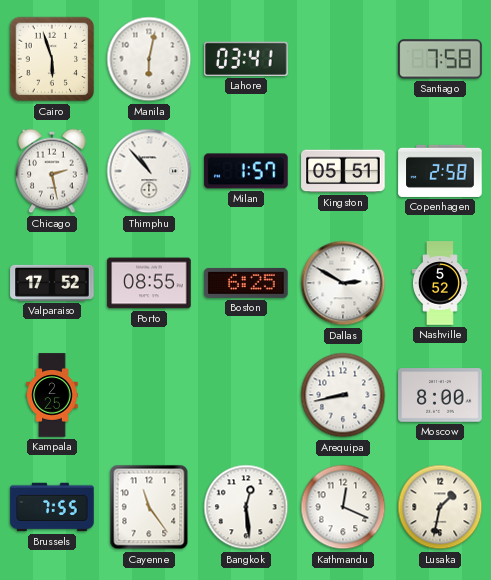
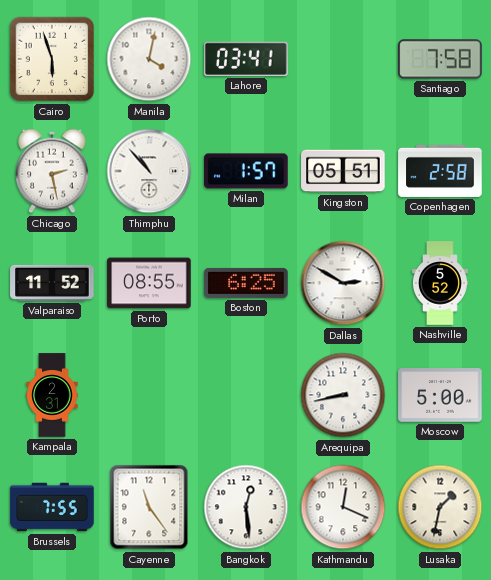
Manila: 6:02 -> 4:02
Valparaiso: 17:52 -> 11:52
Kampala: 2:25 -> 2:31
Moscow: 8:00 -> 5:00
